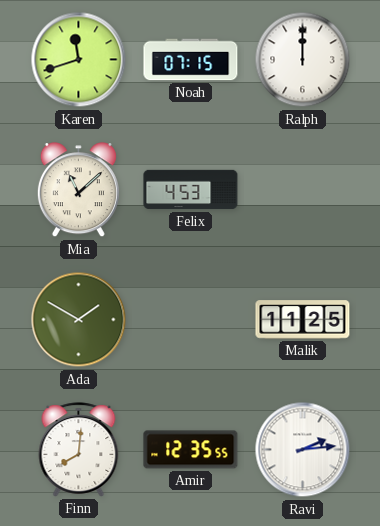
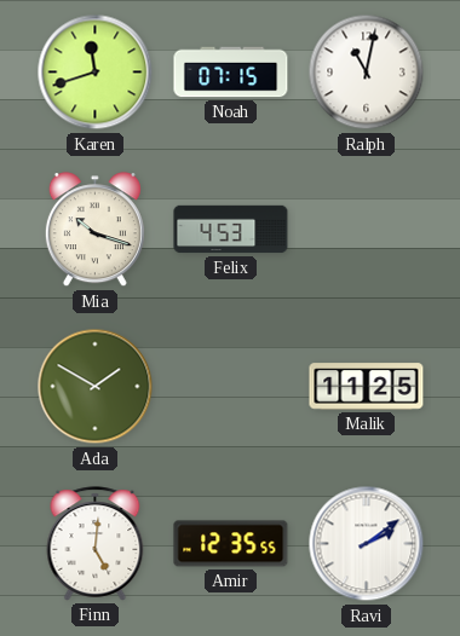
Ralph: 12:00 -> 11:02
Mia: 11:08 -> 10:18
Finn: 8:01 -> 5:01
Ravi: 2:14 -> 2:09
